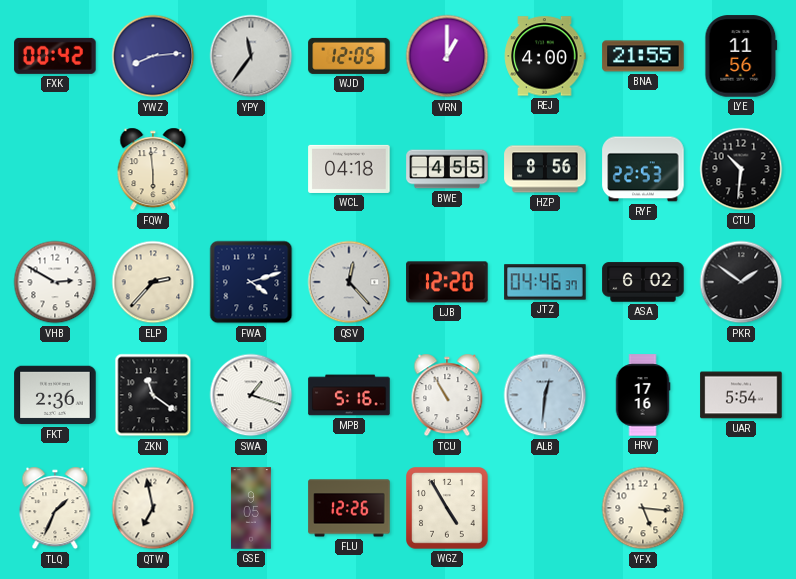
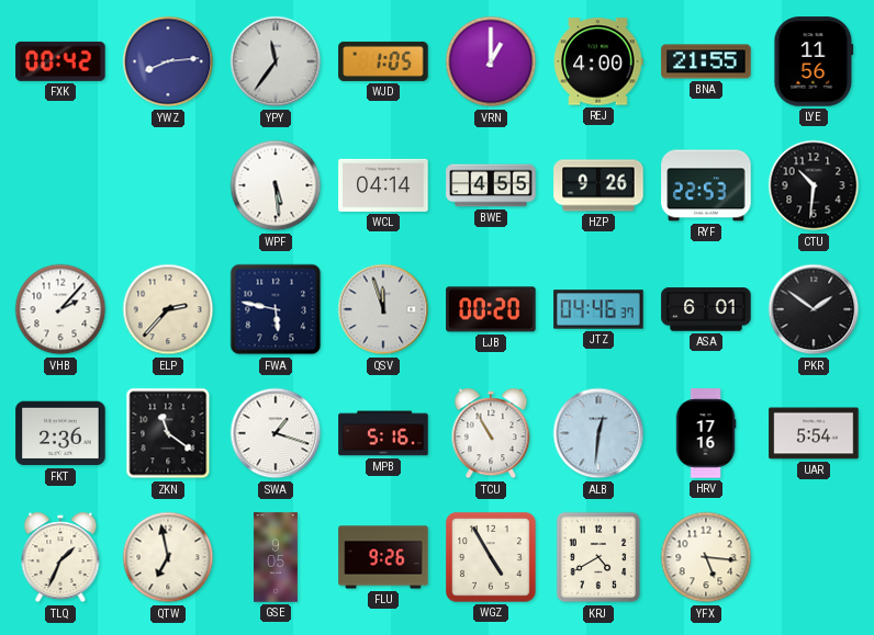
WJD: 12:05 -> 1:05
FQW: 5:59 -> none
WPF: none -> 5:29
WCL: 04:18 -> 04:14
HZP: 8:56 -> 9:26
VHB: 2:50 -> 2:07
FWA: 4:12 -> 5:47
QSV: 12:23 -> 11:57
LJB: 12:20 -> 00:20
ASA: 6:02 -> 6:01
FLU: 12:26 -> 9:26
KRJ: none -> 4:40
